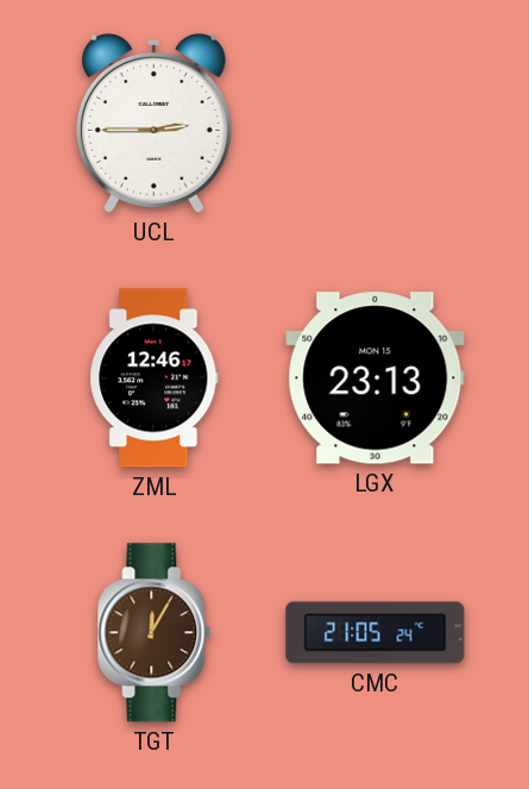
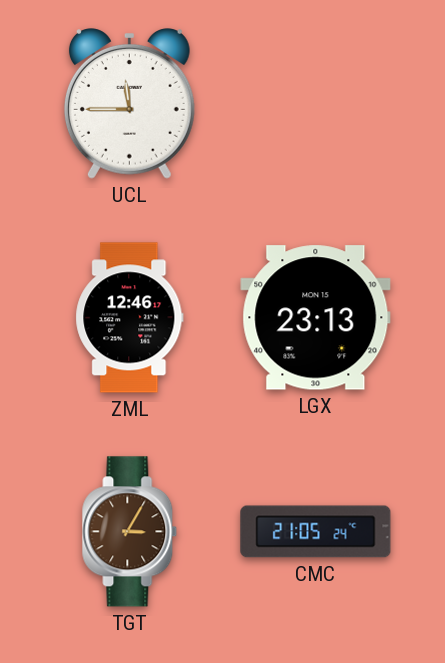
UCL: 2:45 -> 11:45
TGT: 12:05 -> 3:05
